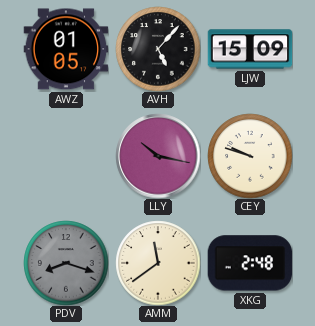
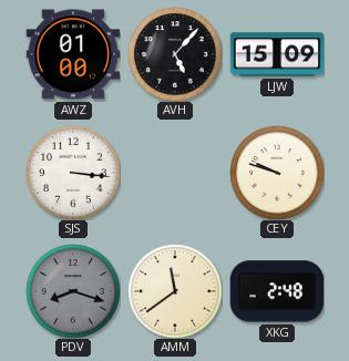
AWZ: 01:05 -> 01:00
SJS: none -> 3:16
LLY: 10:17 -> none
